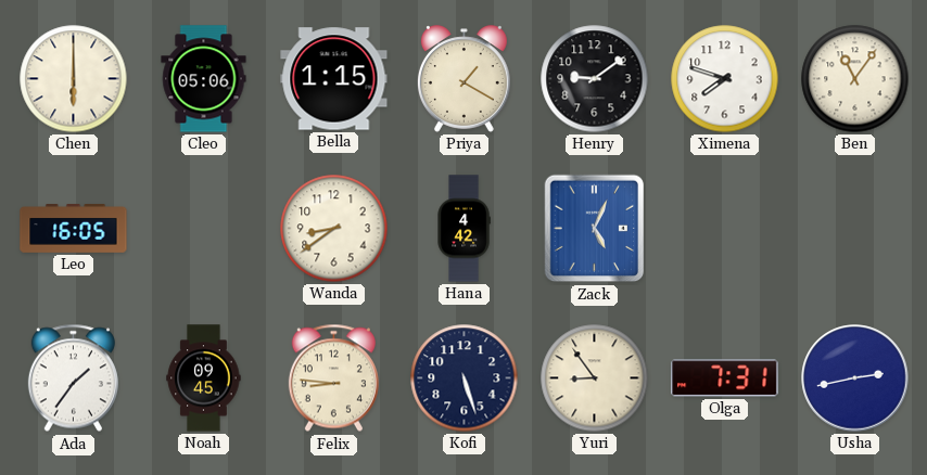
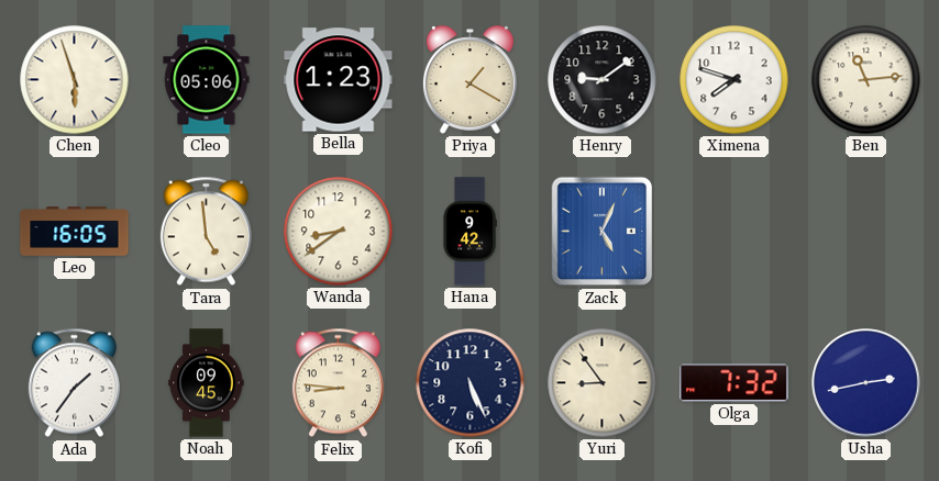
Chen: 6:00 -> 5:57
Bella: 1:15 -> 1:23
Ben: 11:06 -> 11:14
Tara: none -> 4:59
Hana: 4:42 -> 9:42
Kofi: 5:27 -> 5:26
Olga: 7:31 -> 7:32
